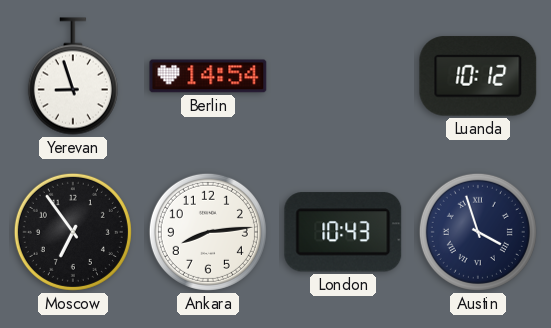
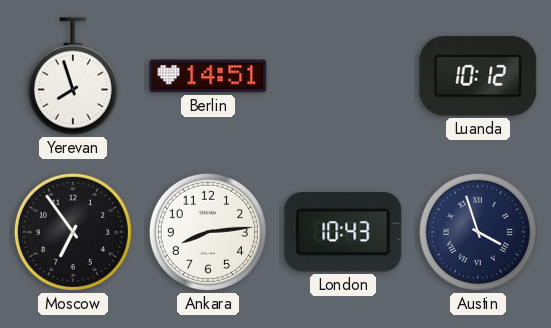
Yerevan: 8:57 -> 7:57
Berlin: 14:54 -> 14:51
